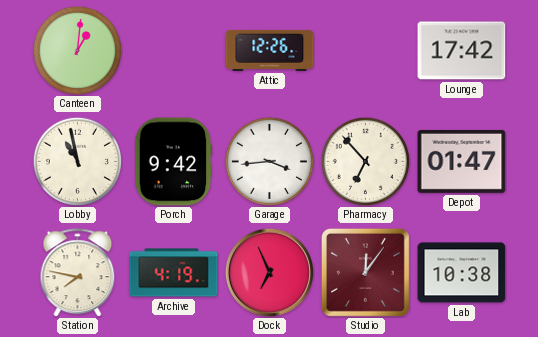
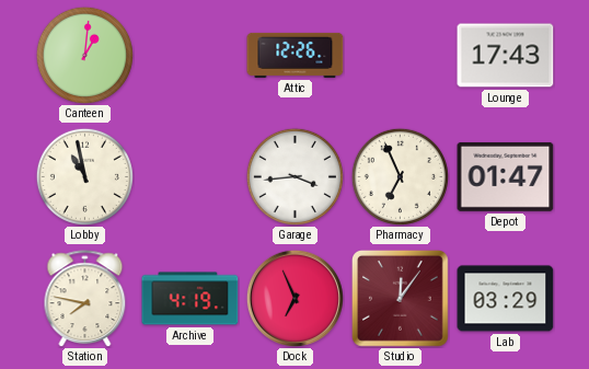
Lounge: 17:42 -> 17:43
Porch: 9:42 -> none
Pharmacy: 6:53 -> 6:56
Lab: 10:38 -> 03:29
